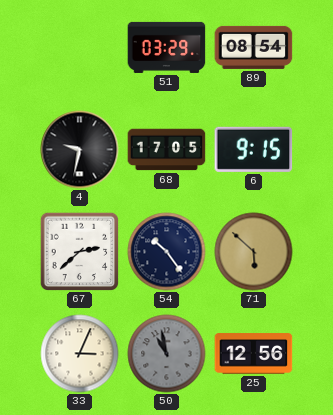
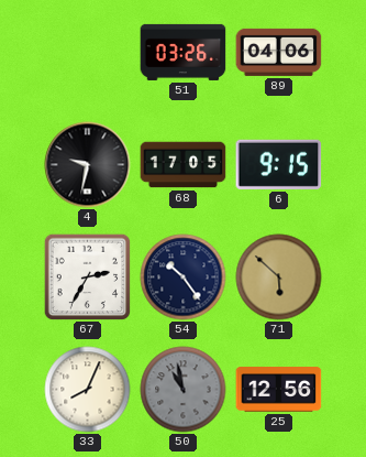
51: 03:29 -> 03:26
89: 08:54 -> 04:06
67: 2:38 -> 2:35
33: 3:04 -> 8:04
